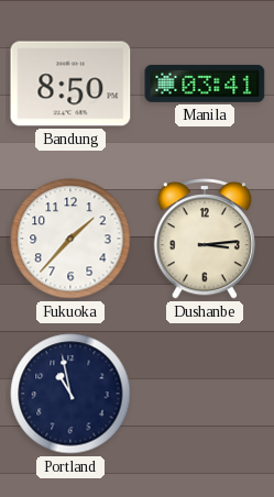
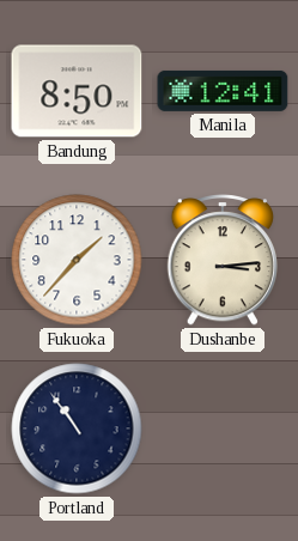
Manila: 03:41 -> 12:41
Portland: 10:58 -> 10:54
